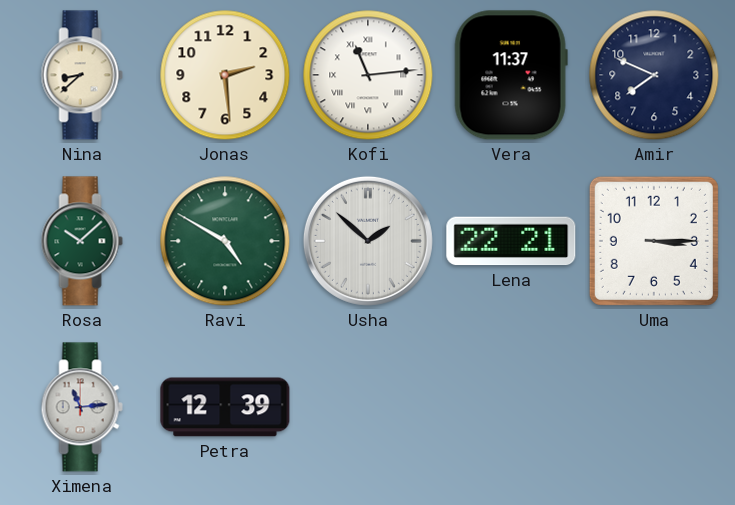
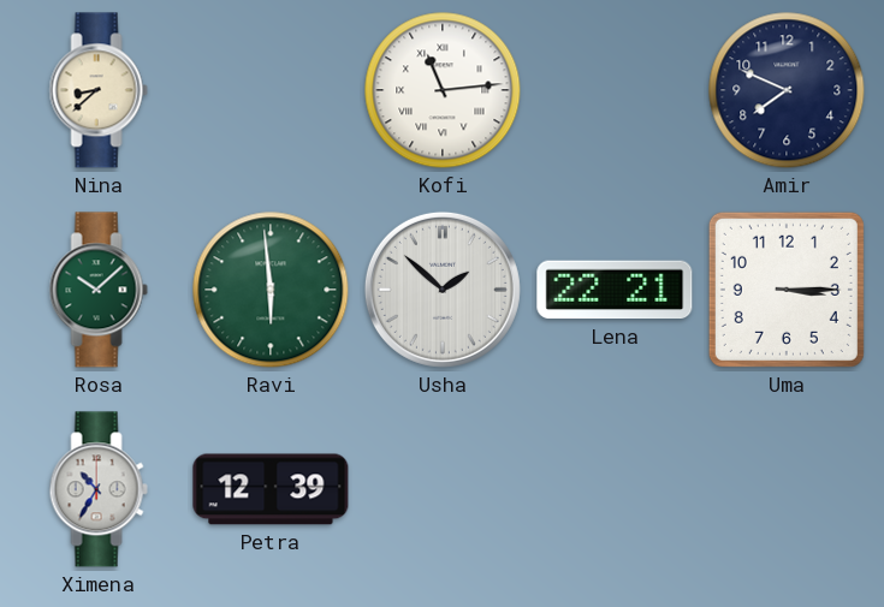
Jonas: 2:29 -> none
Vera: 11:37 -> none
Ravi: 4:50 -> 5:59
Ximena: 11:14 -> 10:35
